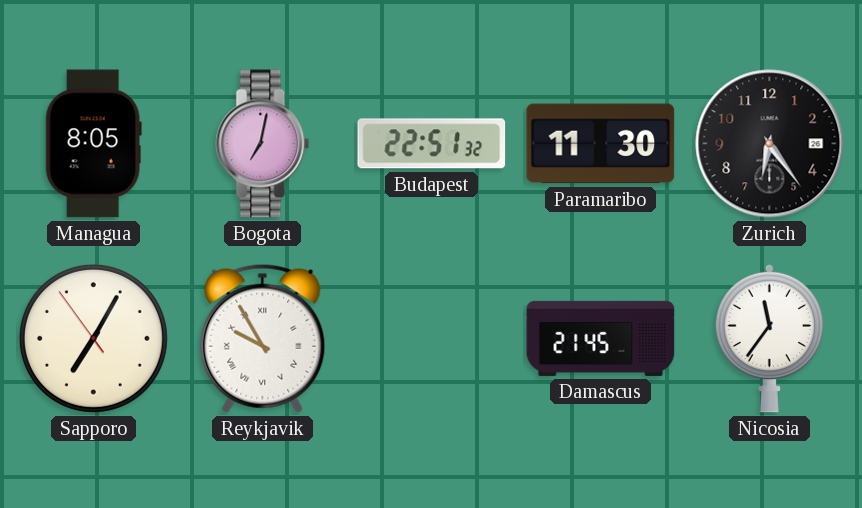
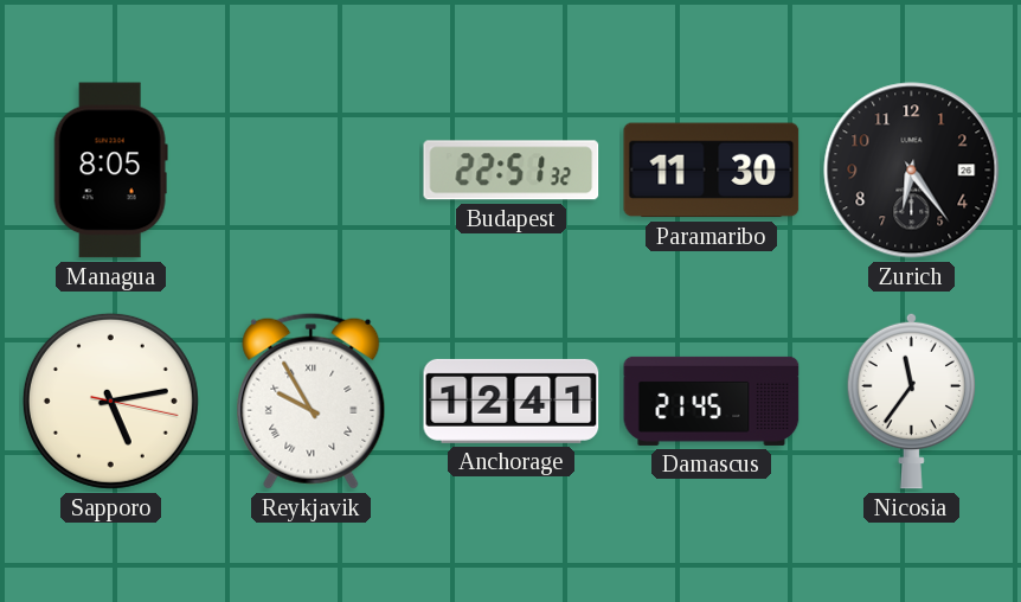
Bogota: 7:02 -> none
Sapporo: 7:04 -> 5:13
Anchorage: none -> 12:41
